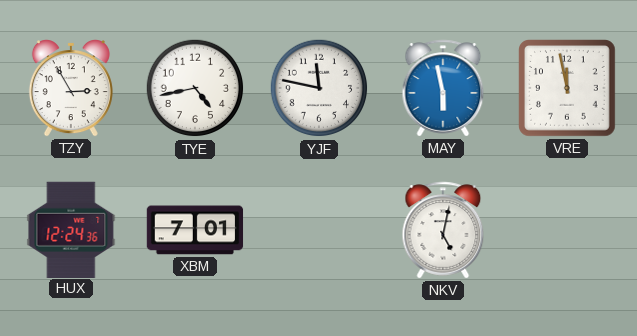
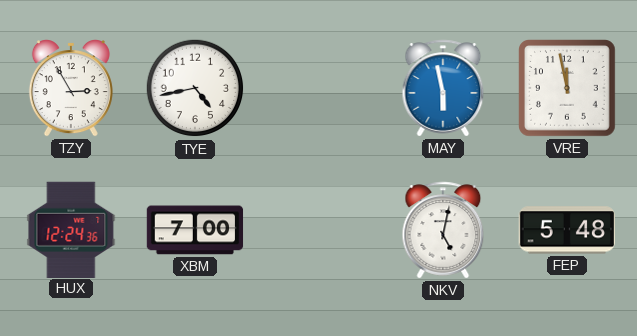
YJF: 11:47 -> none
XBM: 7:01 -> 7:00
FEP: none -> 5:48
